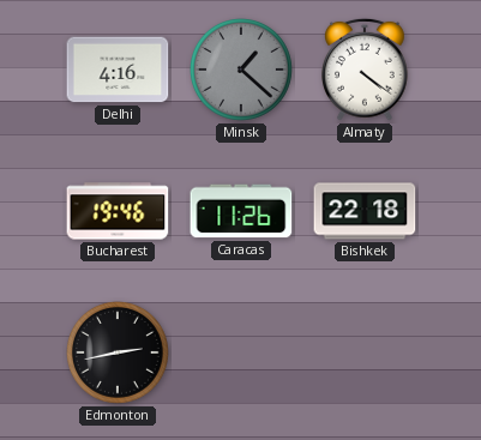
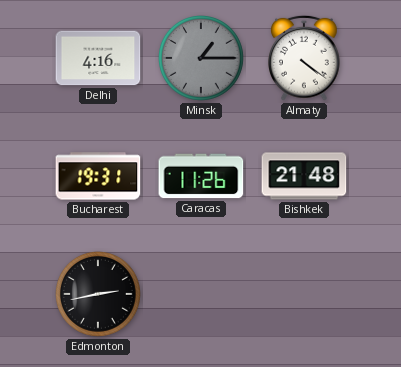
Minsk: 1:22 -> 1:15
Bucharest: 19:46 -> 19:31
Bishkek: 22:18 -> 21:48
